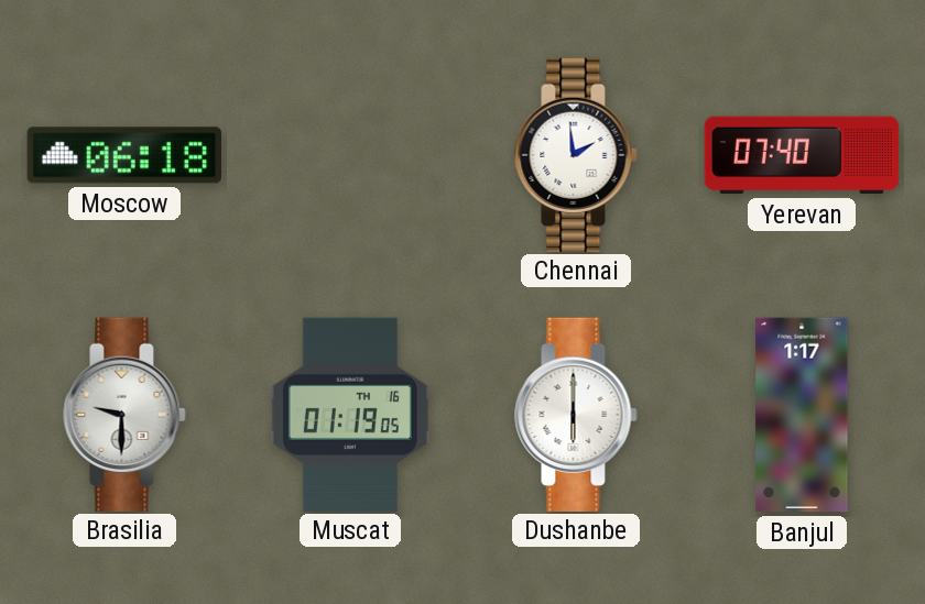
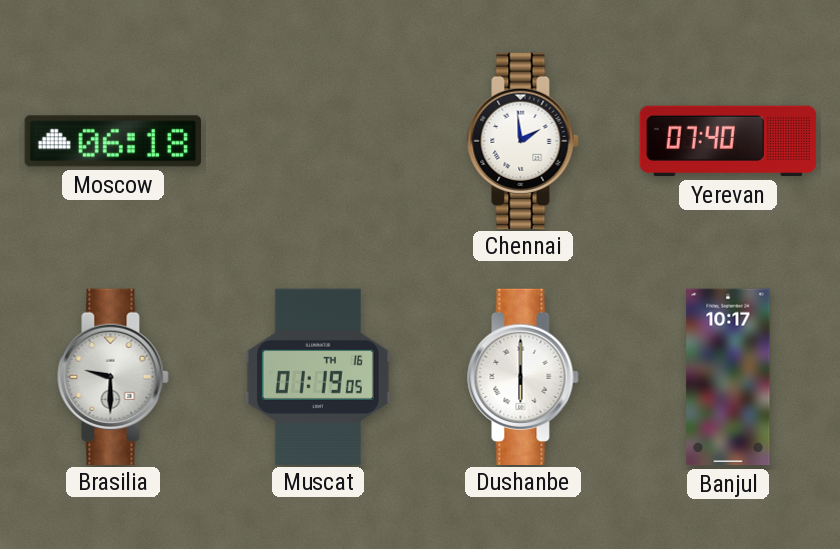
Banjul: 1:17 -> 10:17
